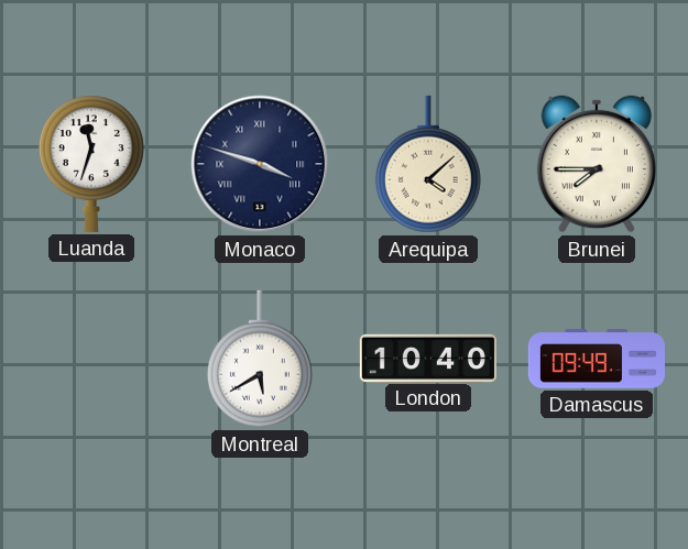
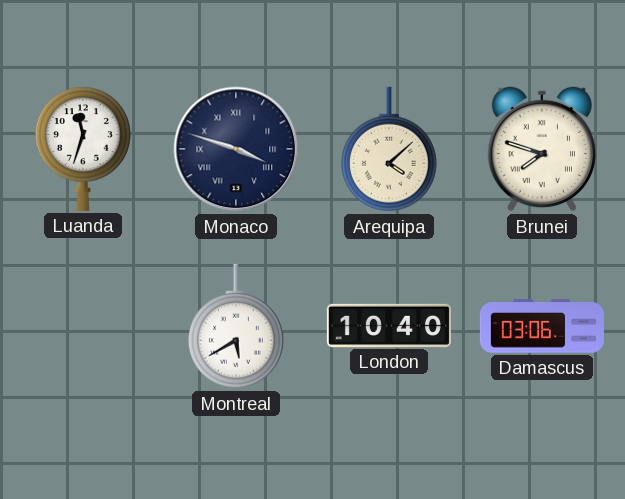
Brunei: 7:45 -> 7:48
Damascus: 09:49 -> 03:06
